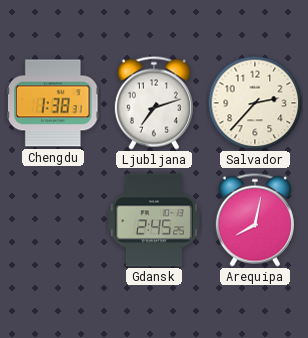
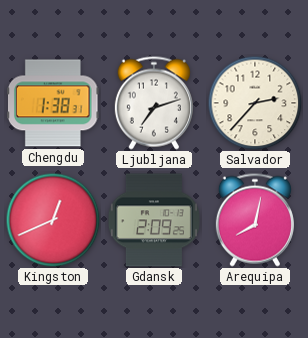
Kingston: none -> 12:41
Gdansk: 2:45 -> 2:09
